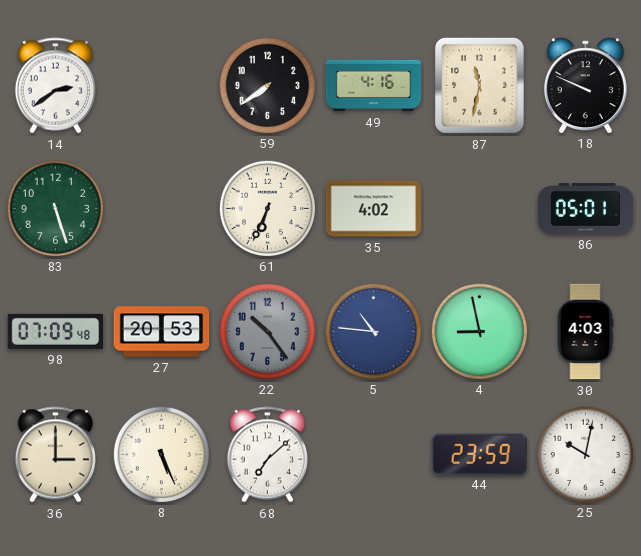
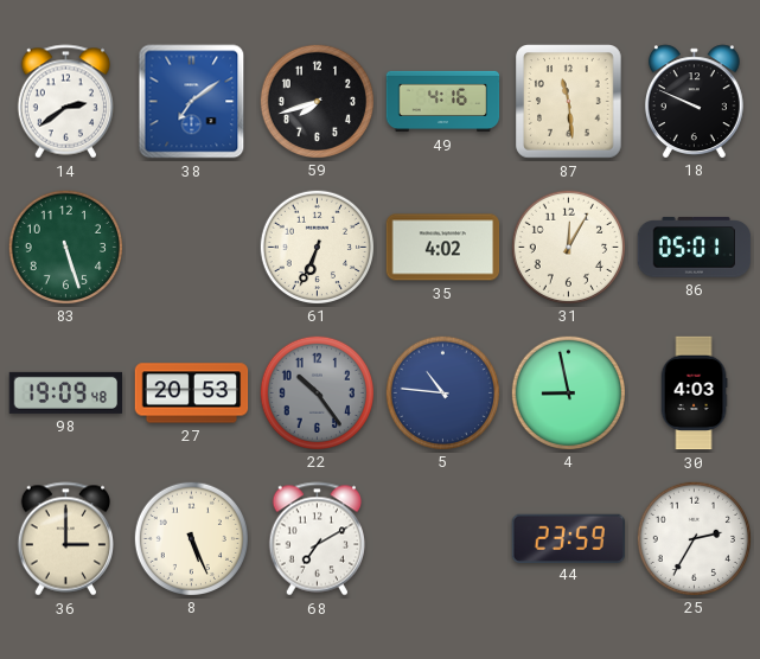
38: none -> 7:09
59: 7:39 -> 7:42
87: 11:32 -> 11:29
31: none -> 12:05
98: 07:09 -> 19:09
68: 7:08 -> 7:10
25: 10:02 -> 2:35
